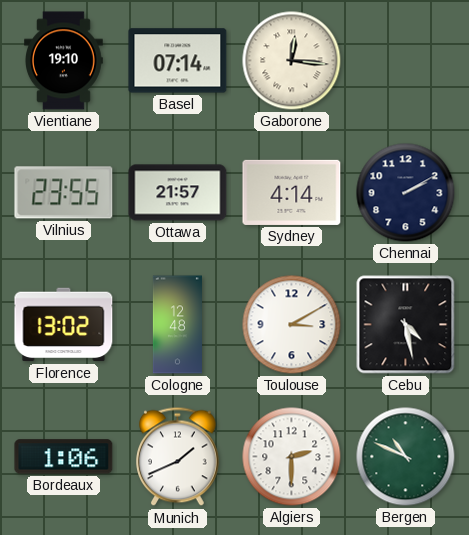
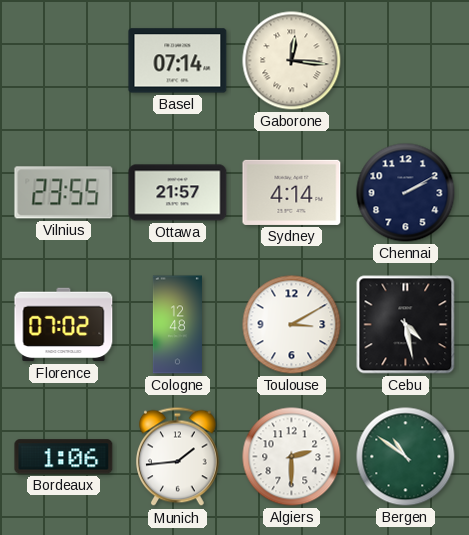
Vientiane: 19:10 -> none
Florence: 13:02 -> 07:02
Munich: 1:41 -> 1:44
Bergen: 10:49 -> 10:51
